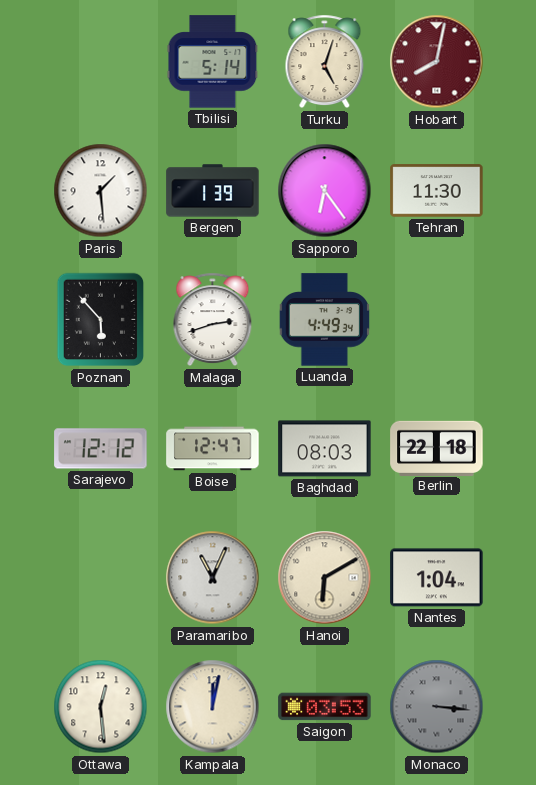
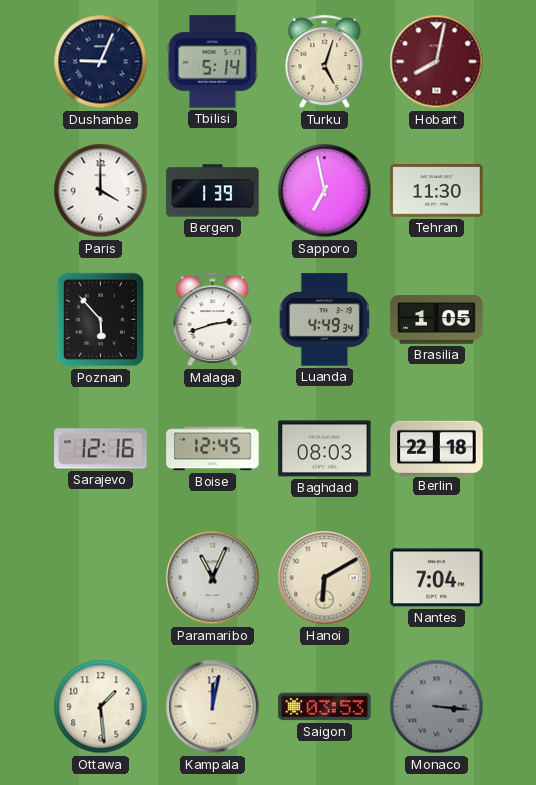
Dushanbe: none -> 9:04
Paris: 1:29 -> 4:00
Sapporo: 6:24 -> 6:58
Brasilia: none -> 1:05
Sarajevo: 12:12 -> 12:16
Boise: 12:47 -> 12:45
Nantes: 1:04 -> 7:04
Ottawa: 12:29 -> 1:29
